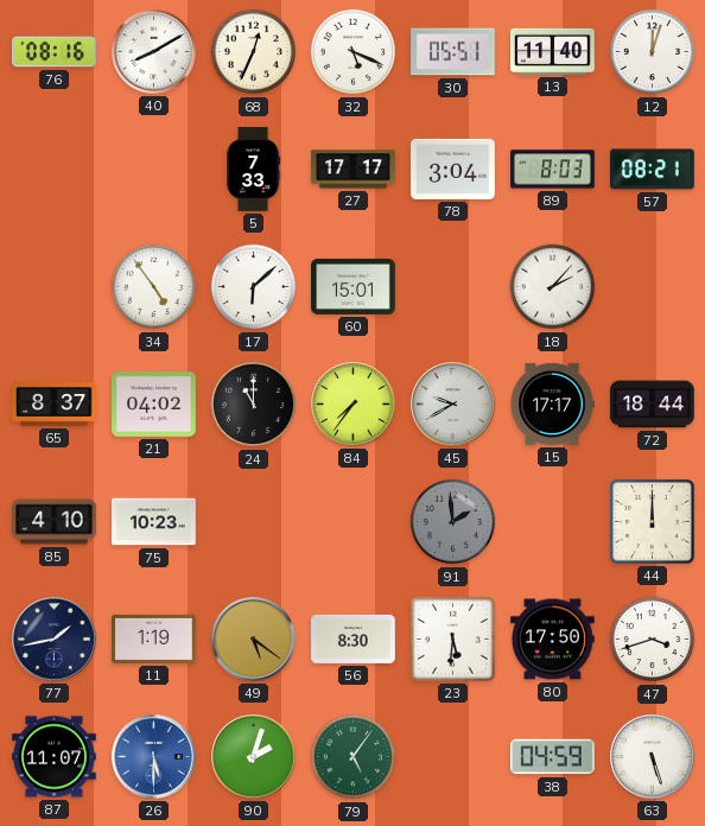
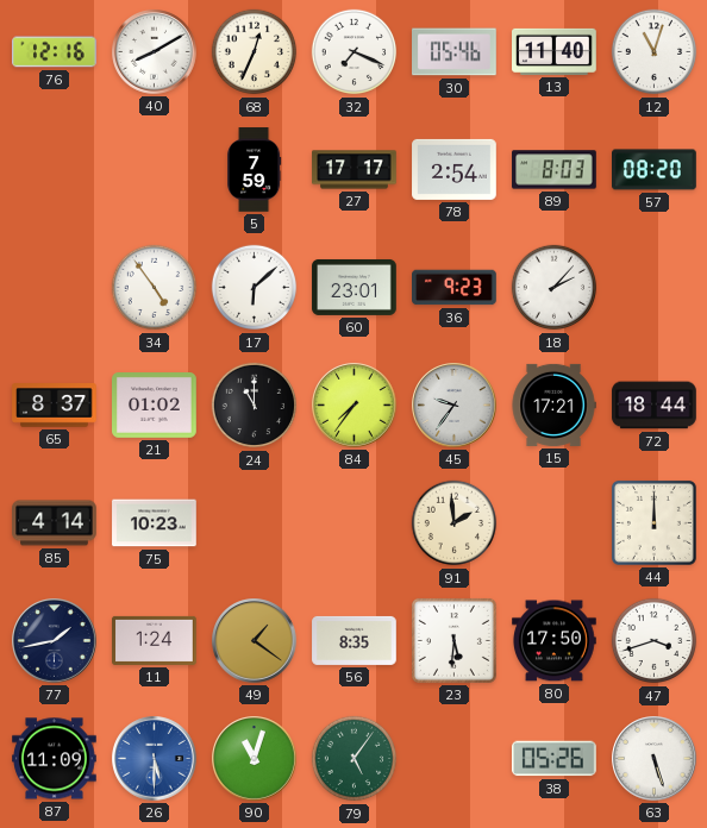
76: 08:16 -> 12:16
32: 5:19 -> 7:19
30: 05:51 -> 05:46
12: 12:03 -> 11:03
5: 7:33 -> 7:59
78: 3:04 -> 2:54
57: 08:21 -> 08:20
60: 15:01 -> 23:01
36: none -> 9:23
21: 04:02 -> 01:02
45: 9:40 -> 9:36
15: 17:17 -> 17:21
85: 4:10 -> 4:14
91 dial: grey -> cream
11: 1:19 -> 1:24
49: 5:21 -> 1:21
56: 8:30 -> 8:35
87: 11:07 -> 11:09
90: 2:03 -> 11:03
38: 04:59 -> 05:26
